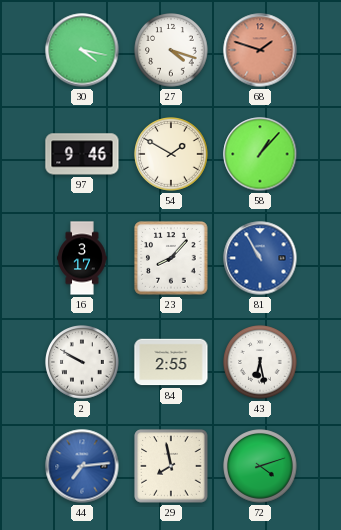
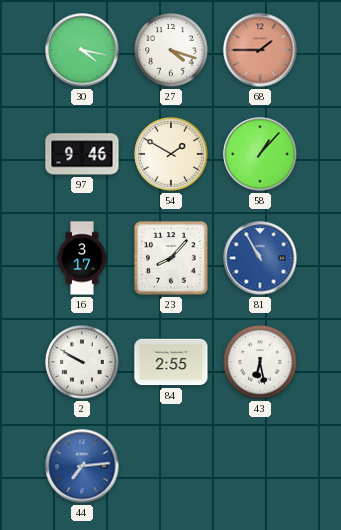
68: 1:48 -> 1:45
29: 7:58 -> none
72: 4:12 -> none
